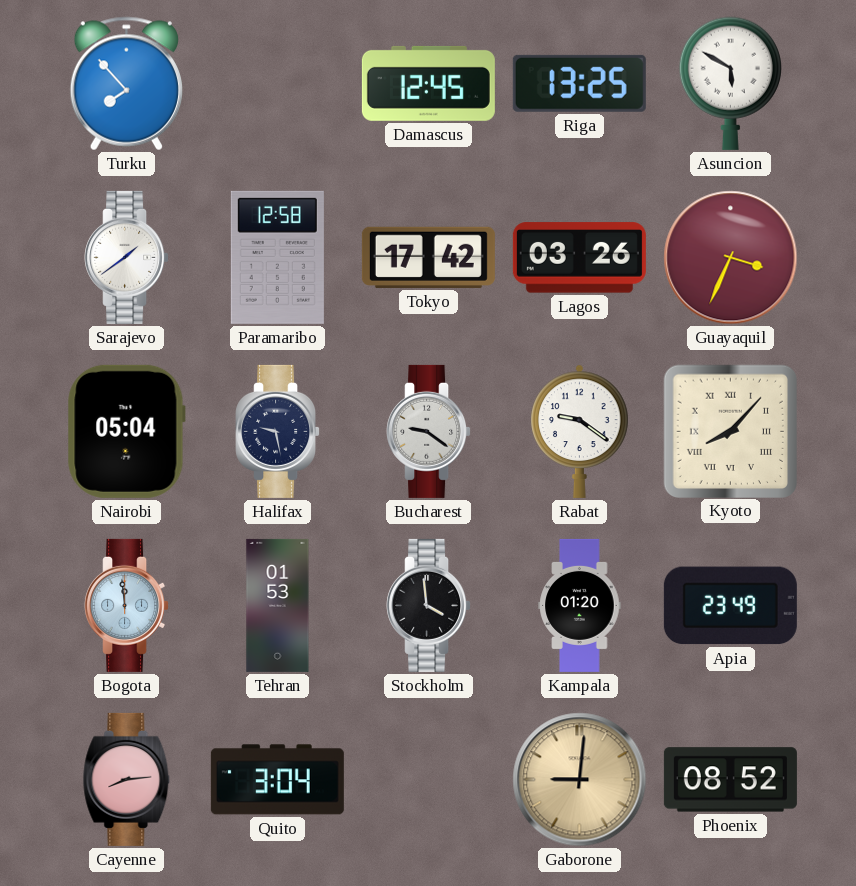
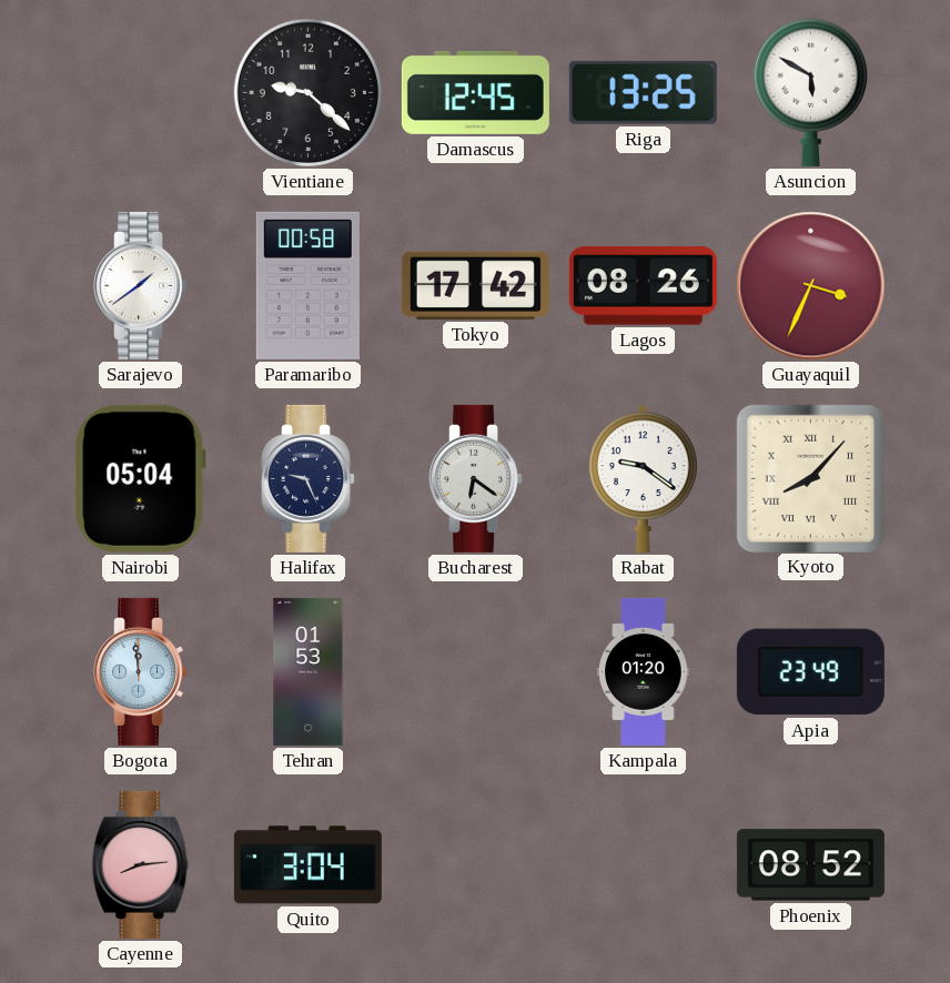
Turku: 7:53 -> none
Vientiane: none -> 9:22
Paramaribo: 12:58 -> 00:58
Lagos: 03:26 -> 08:26
Halifax: 9:28 -> 9:26
Bucharest: 9:21 -> 6:21
Stockholm: 3:59 -> none
Gaborone: 9:01 -> none
